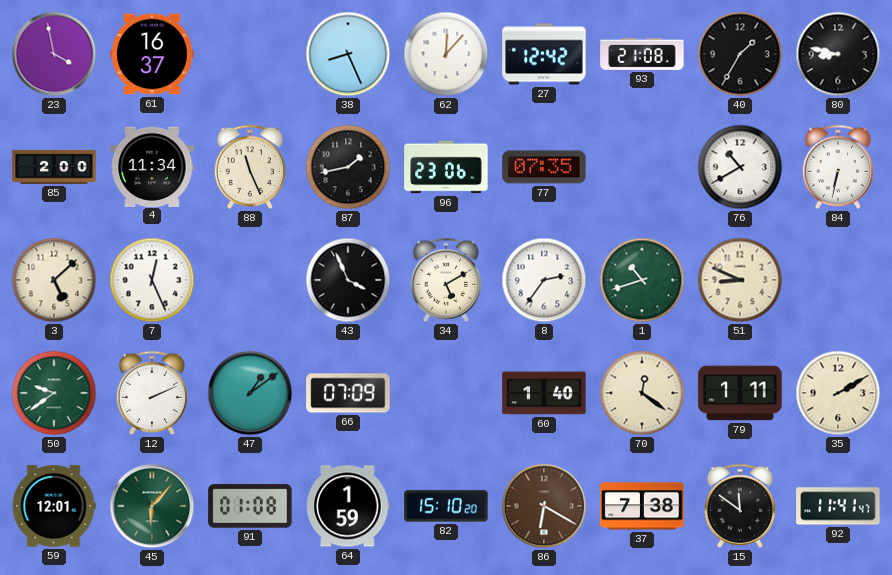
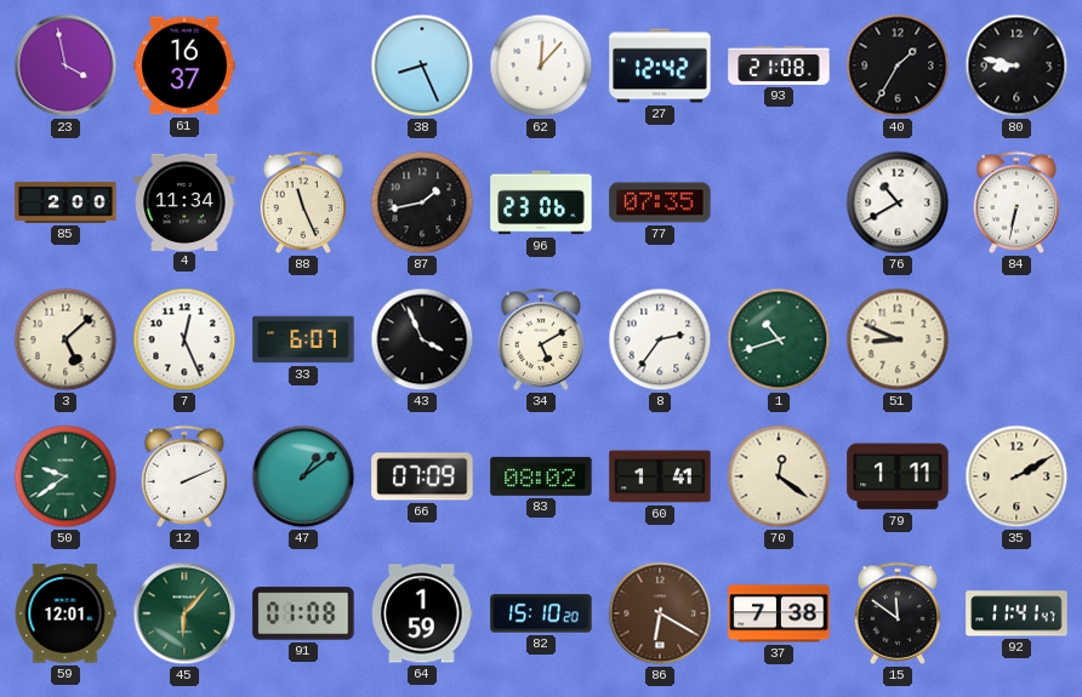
33: none -> 6:07
83: none -> 08:02
60: 1:40 -> 1:41
